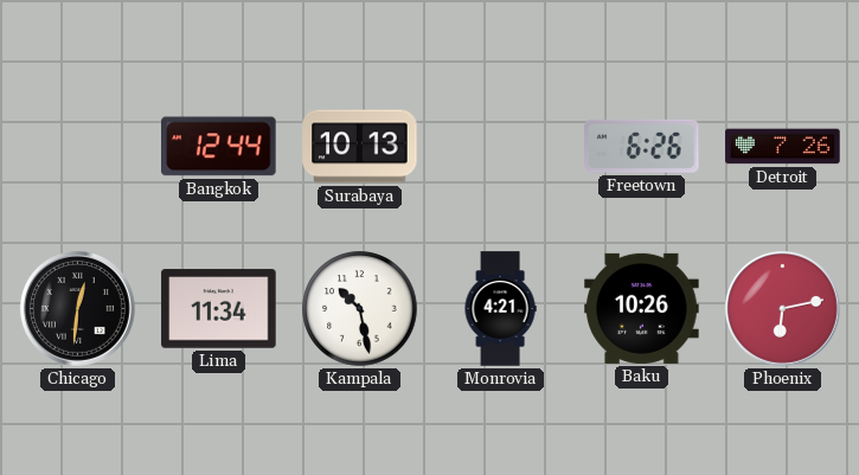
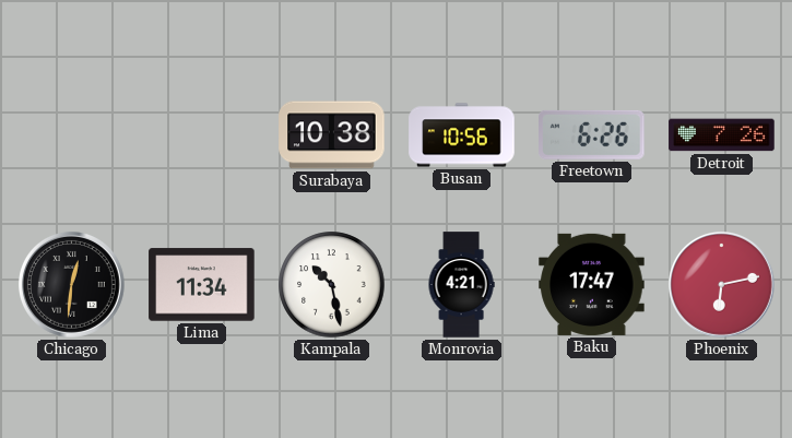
Bangkok: 12:44 -> none
Surabaya: 10:13 -> 10:38
Busan: none -> 10:56
Baku: 10:26 -> 17:47
